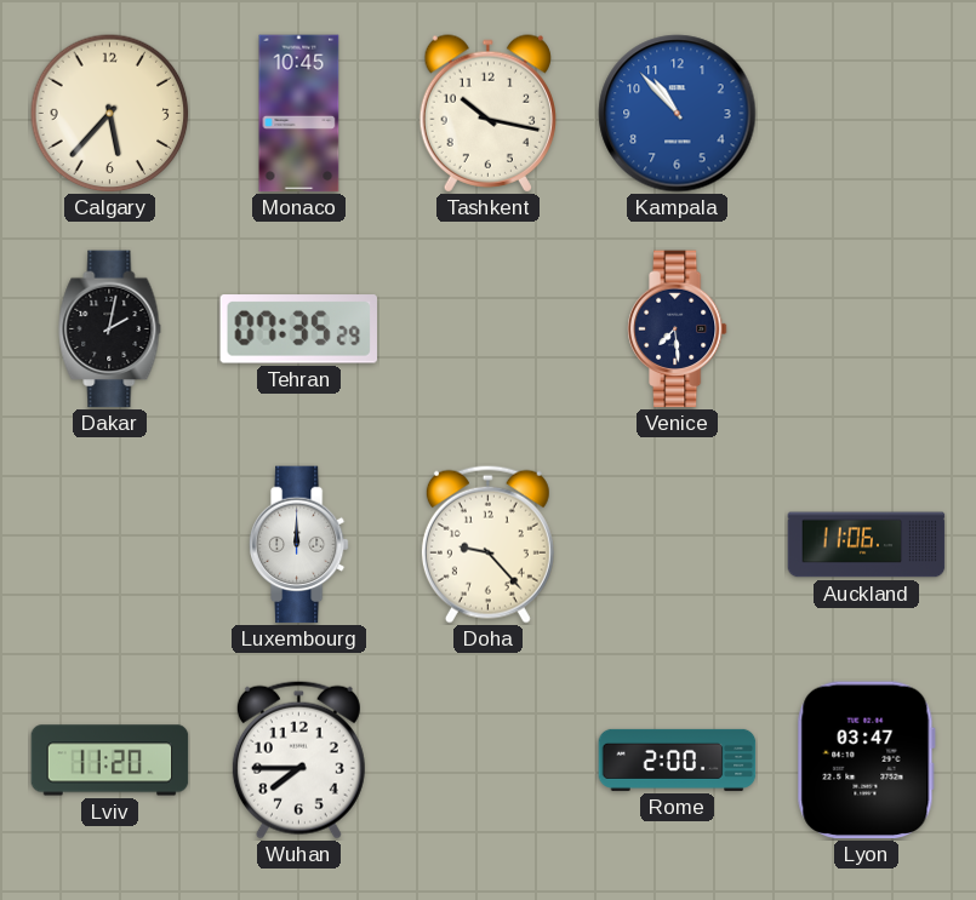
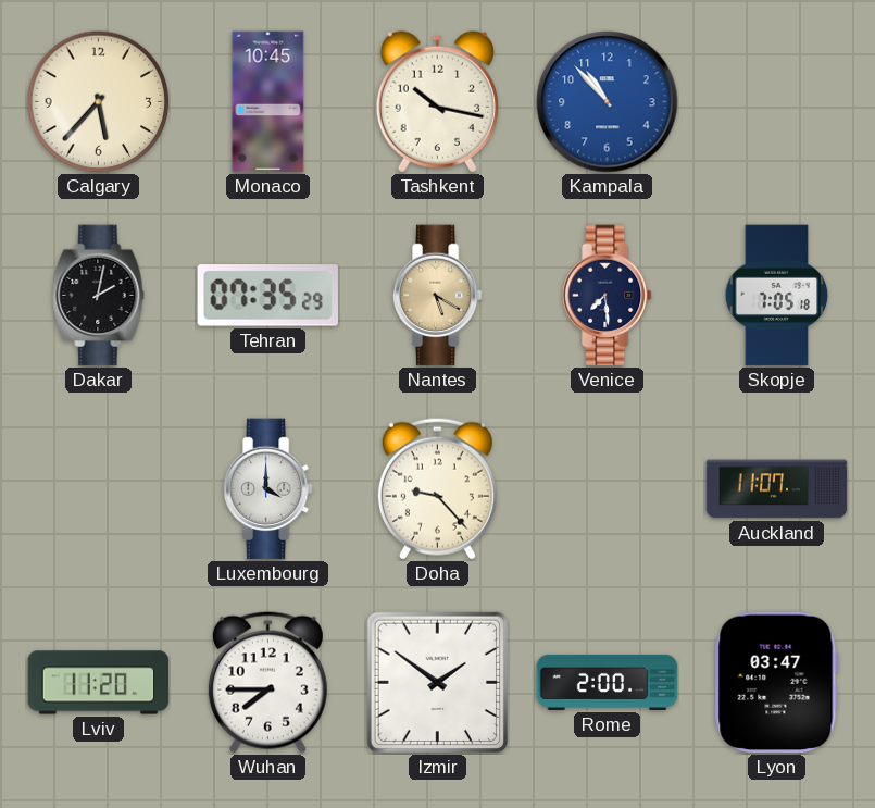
Nantes: none -> 5:20
Skopje: none -> 7:05
Luxembourg: 12:00 -> 4:00
Auckland: 11:06 -> 11:07
Izmir: none -> 1:51
